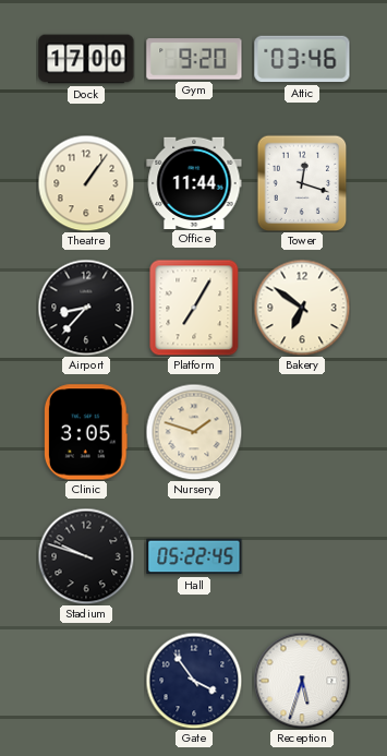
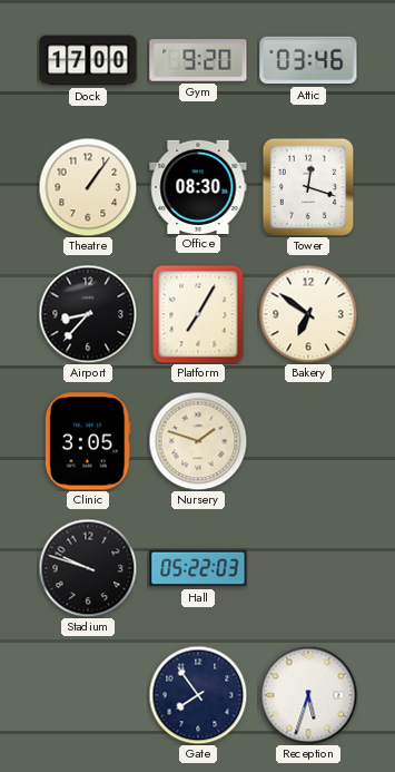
Office: 11:44 -> 08:30
Hall: 05:22:45 -> 05:22:03
Gate: 3:54 -> 7:54
